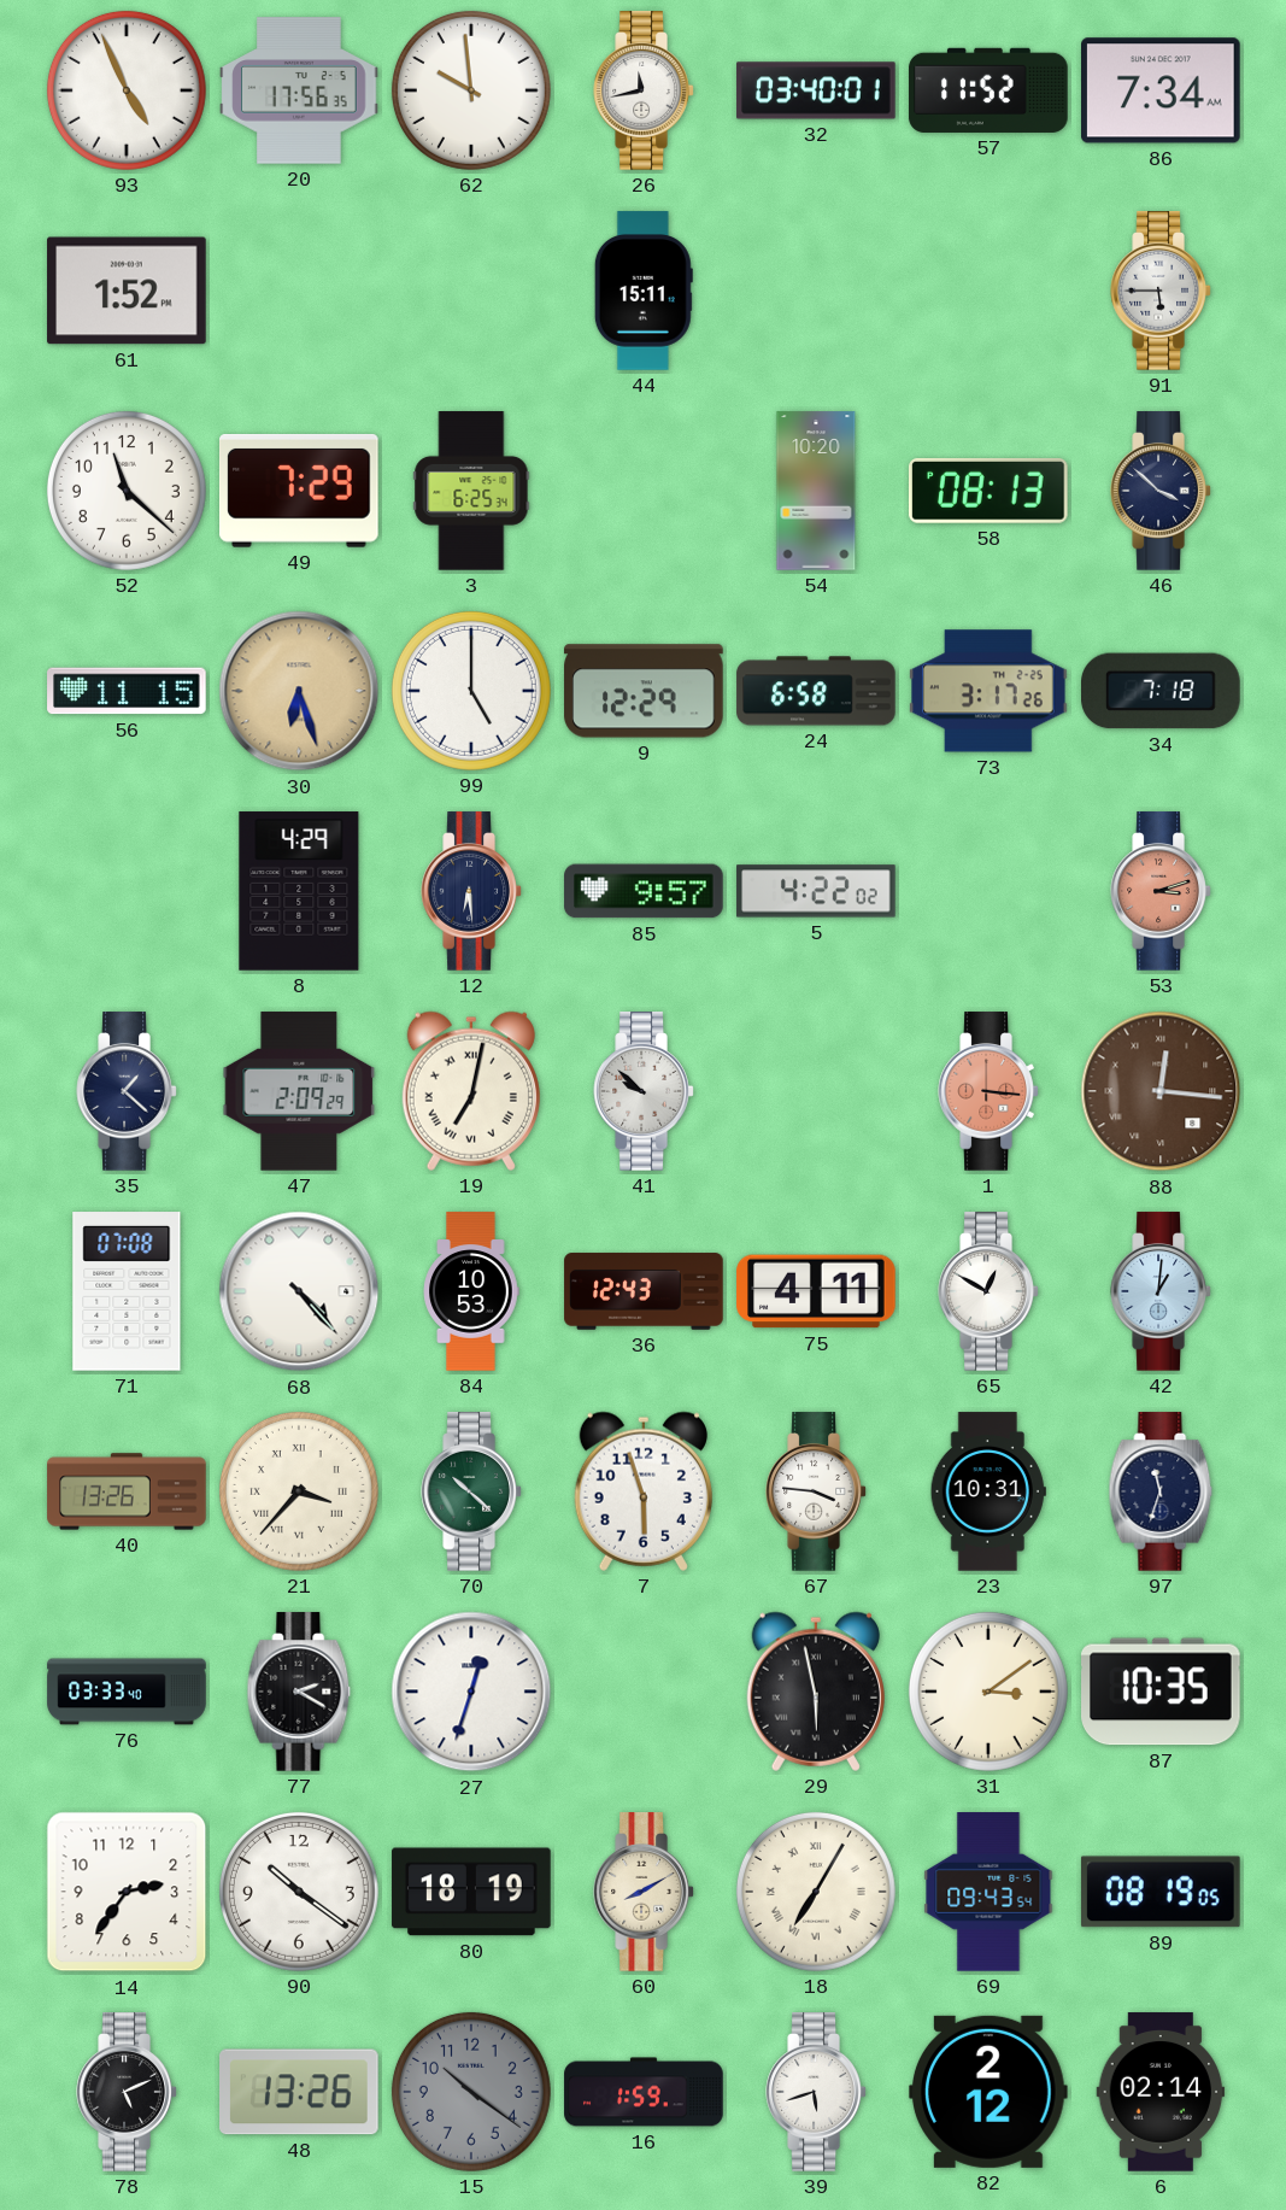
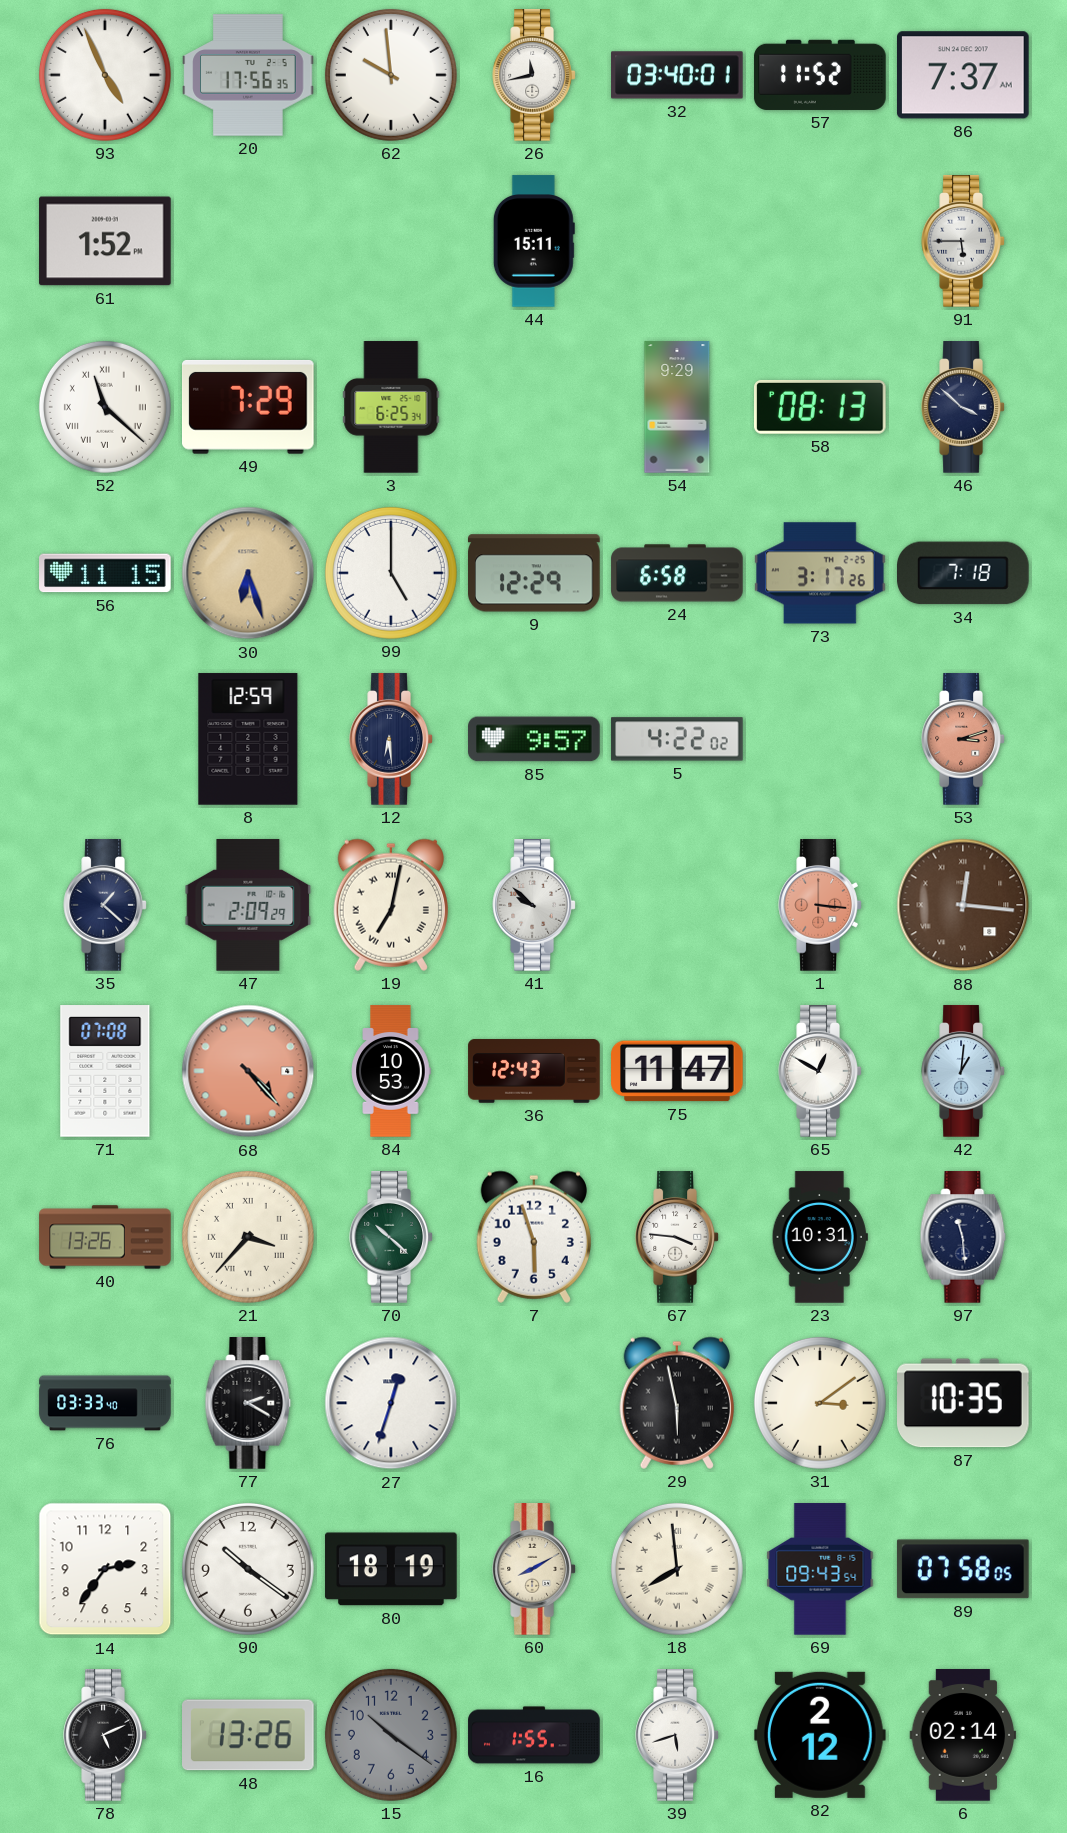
86: 7:34 -> 7:37
52 numerals: Arabic -> Roman
54: 10:20 -> 9:29
8: 4:29 -> 12:59
68 dial: white -> salmon
75: 4:11 -> 11:47
97: 11:33 -> 11:29
18: 7:05 -> 7:59
89: 08:19 -> 07:58
16: 1:59 -> 1:55
